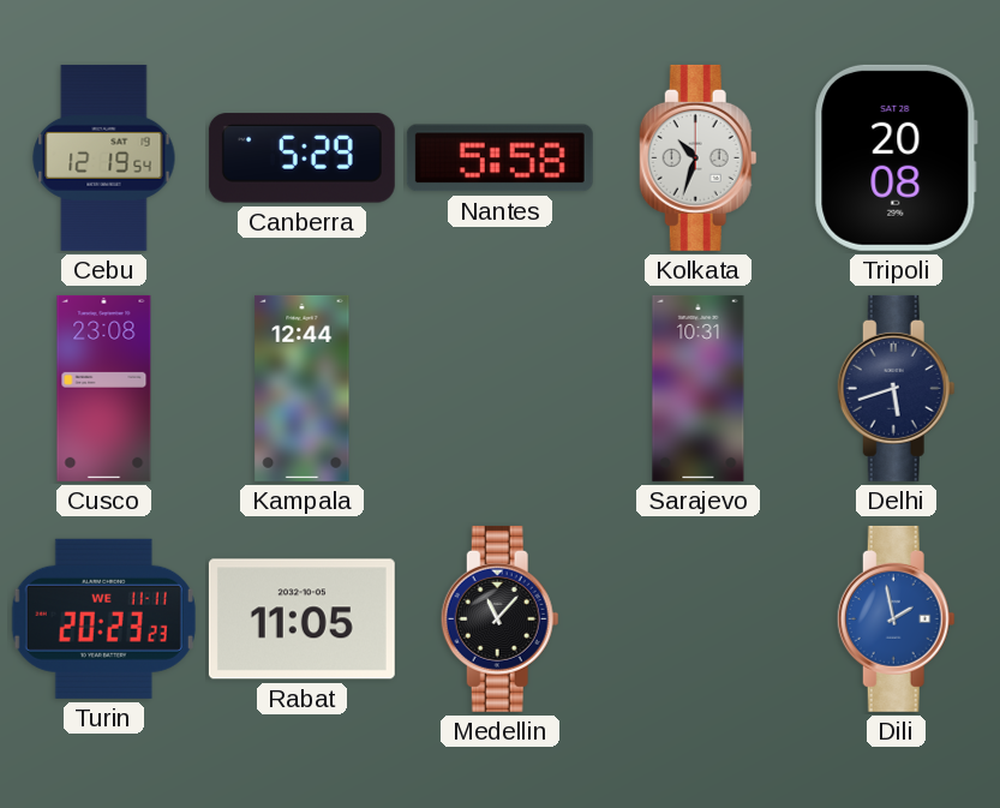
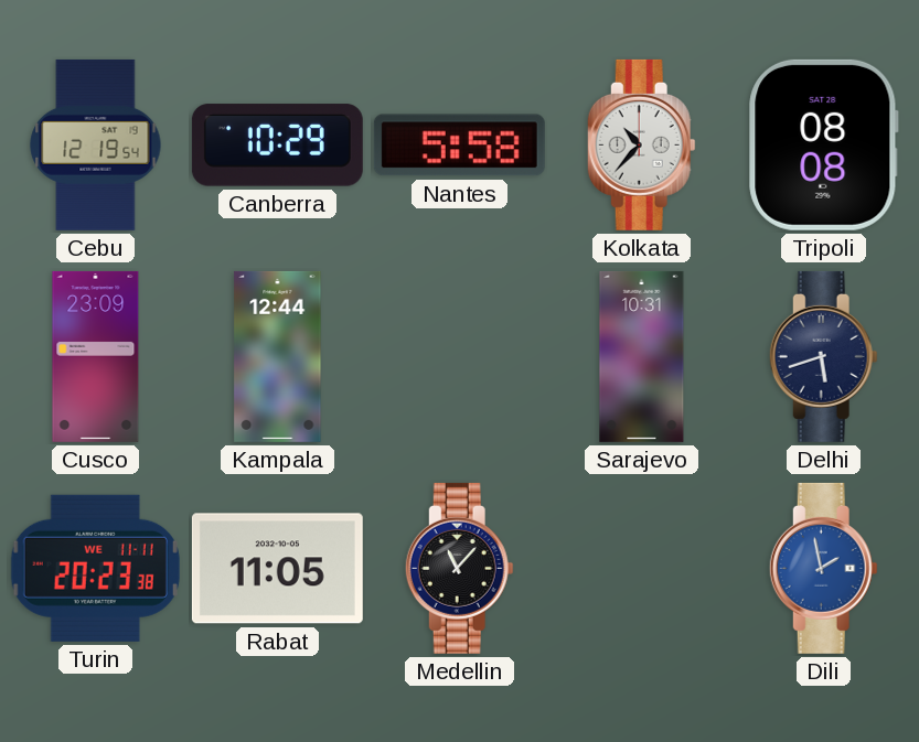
Canberra: 5:29 -> 10:29
Kolkata: 10:33 -> 10:37
Tripoli: 20:08 -> 08:08
Cusco: 23:08 -> 23:09
Turin: 20:23:23 -> 20:23:38
